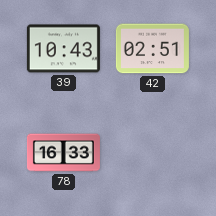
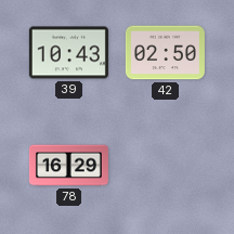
42: 02:51 -> 02:50
78: 16:33 -> 16:29
